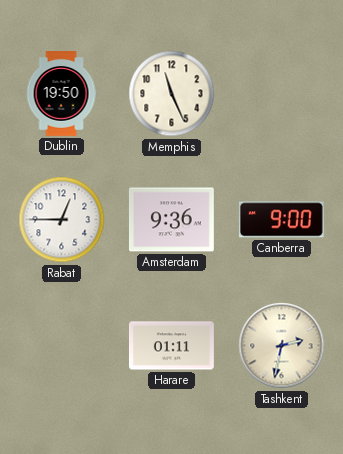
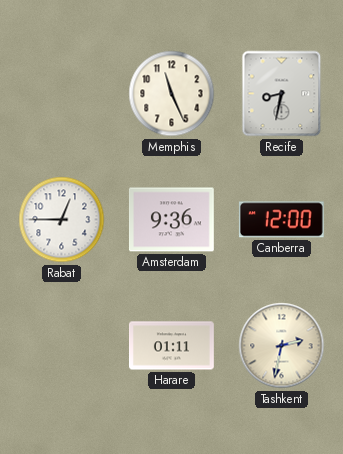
Dublin: 19:50 -> none
Recife: none -> 8:32
Canberra: 9:00 -> 12:00
